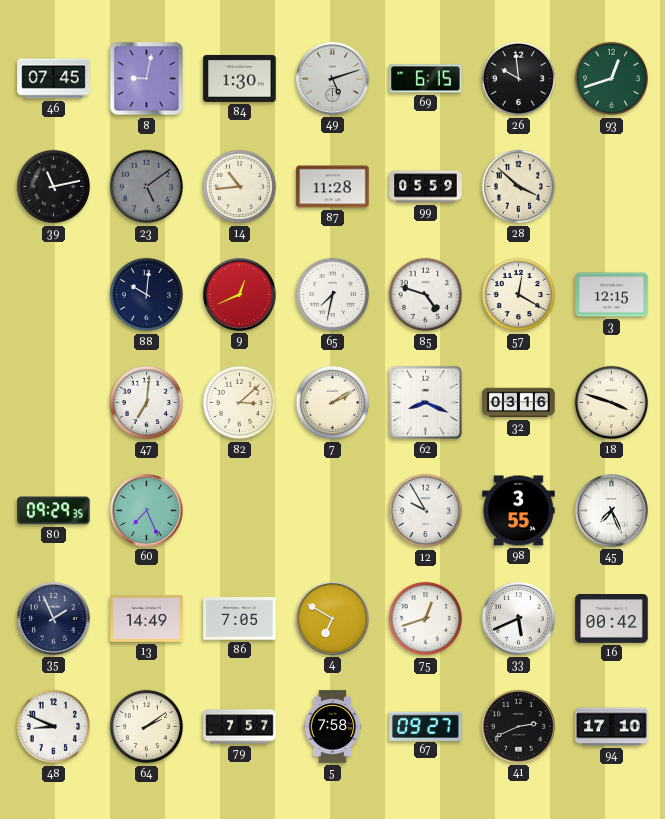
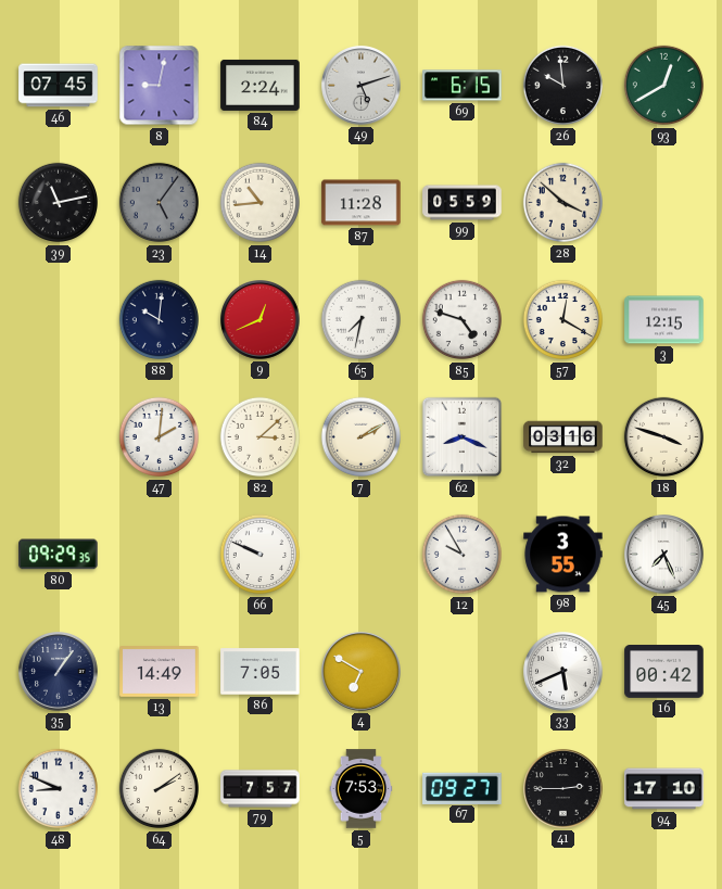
84: 1:30 -> 2:24
93: 12:42 -> 12:40
23: 5:09 -> 5:06
47: 7:01 -> 2:01
60: 7:26 -> none
66: none -> 9:49
35: 1:56 -> 1:06
75: 12:42 -> none
5: 7:58 -> 7:53
41: 2:41 -> 2:45
